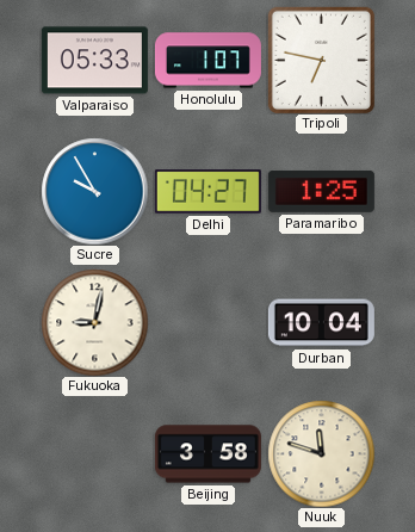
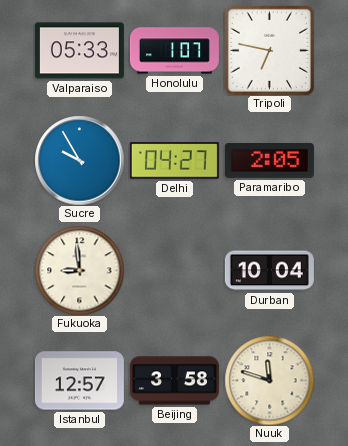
Paramaribo: 1:25 -> 2:05
Fukuoka: 9:02 -> 8:59
Istanbul: none -> 12:57
